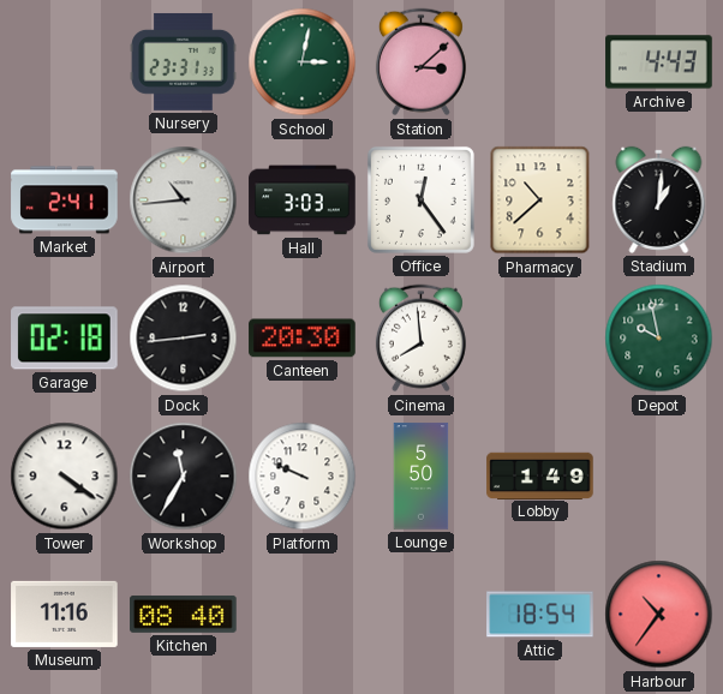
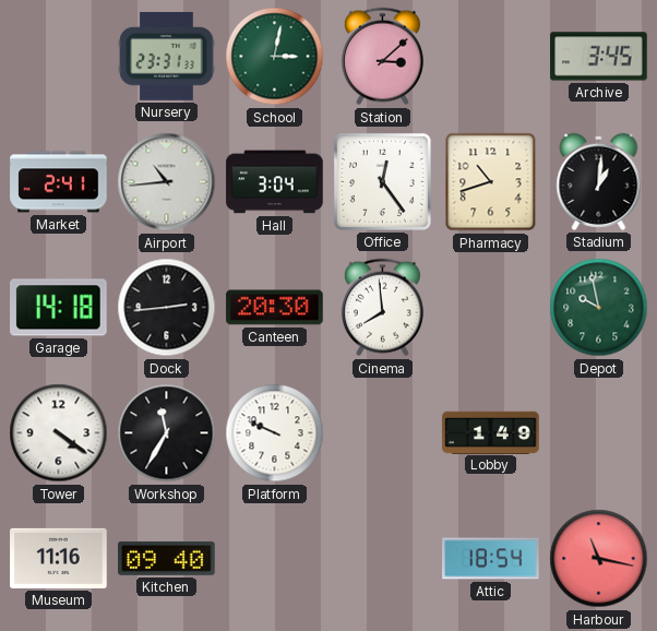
Archive: 4:43 -> 3:45
Hall: 3:03 -> 3:04
Pharmacy: 10:38 -> 10:42
Garage: 02:18 -> 14:18
Lounge: 5:50 -> none
Kitchen: 08:40 -> 09:40
Harbour: 10:36 -> 11:17
